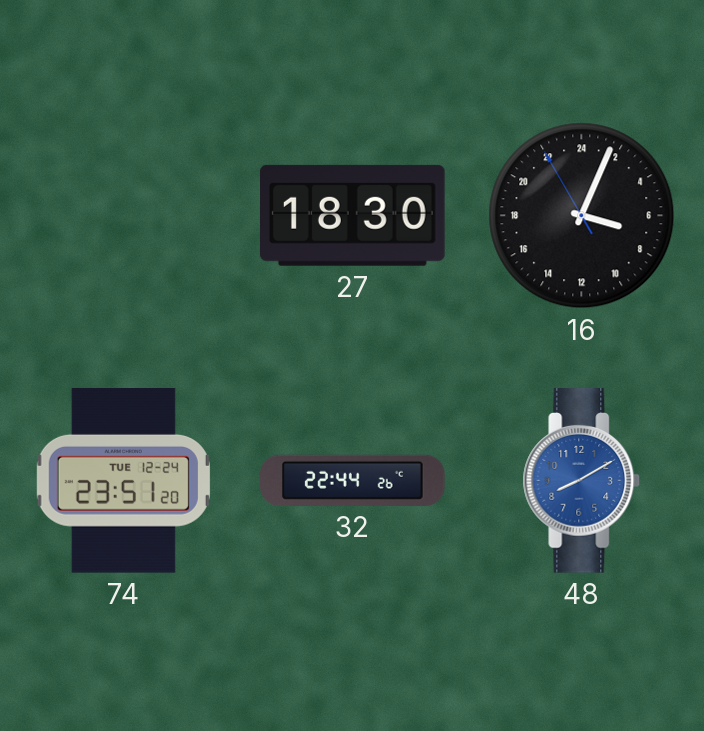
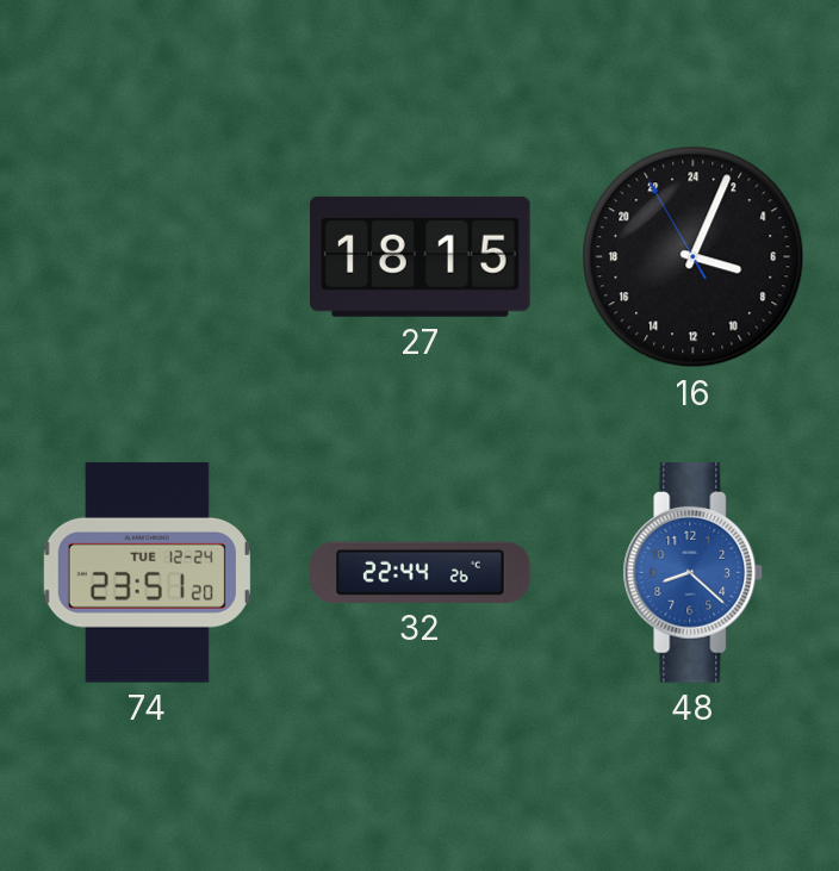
27: 18:30 -> 18:15
48: 8:10 -> 8:22
